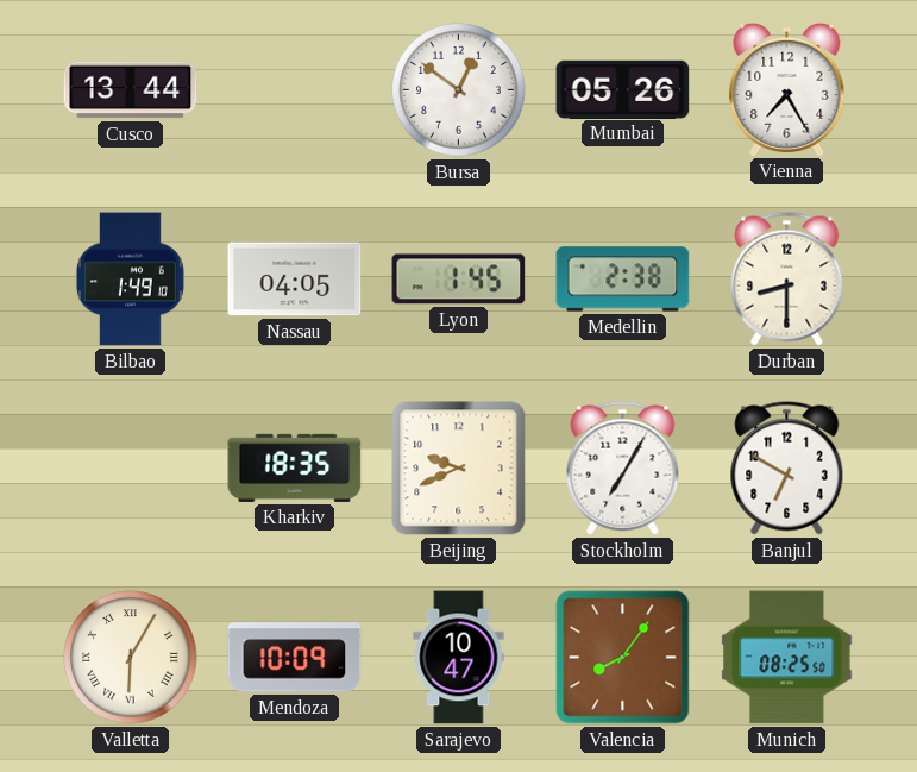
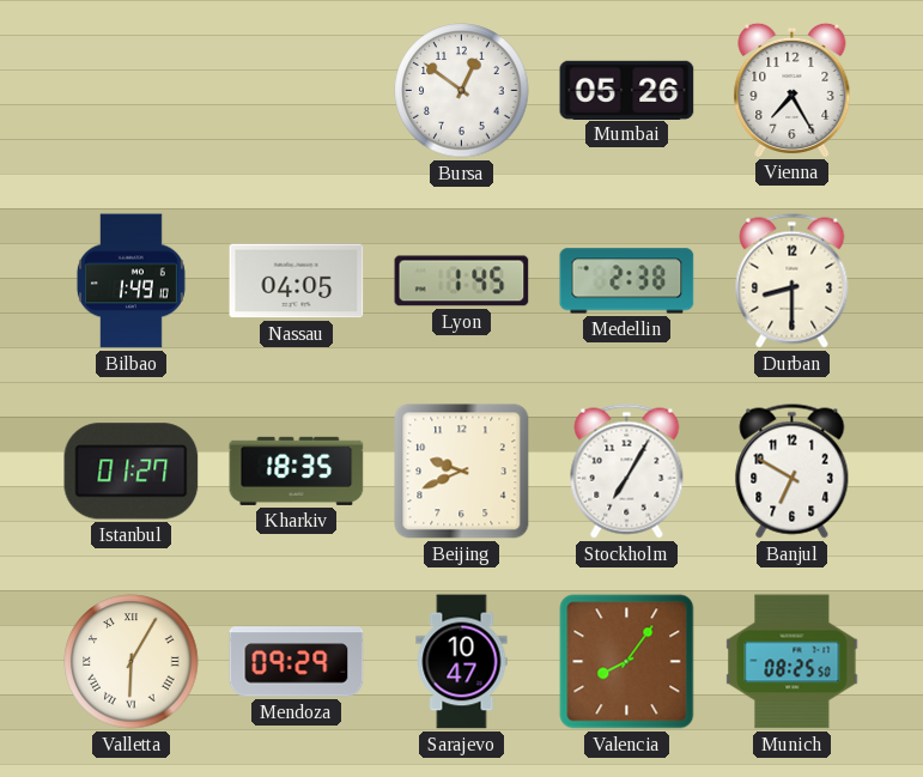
Cusco: 13:44 -> none
Istanbul: none -> 01:27
Mendoza: 10:09 -> 09:29
